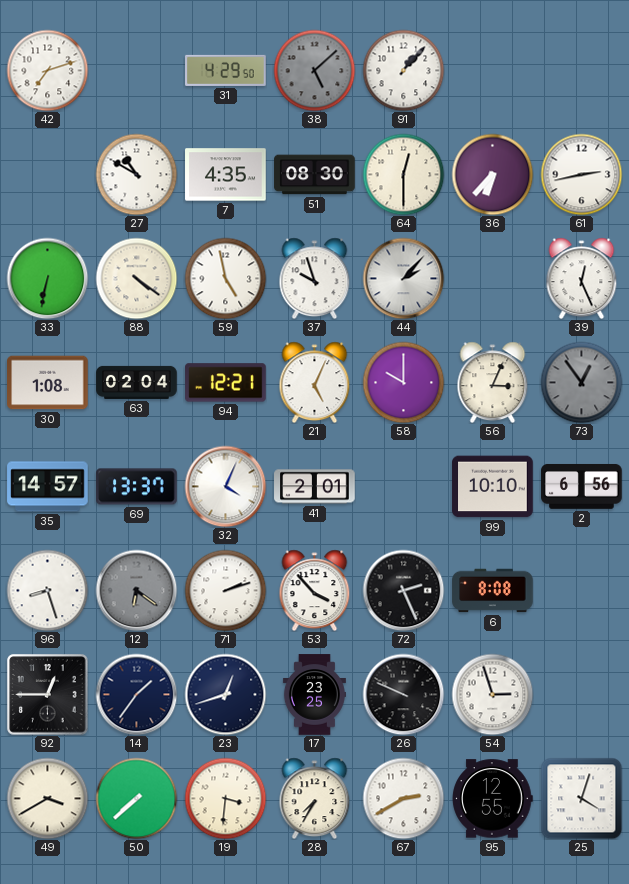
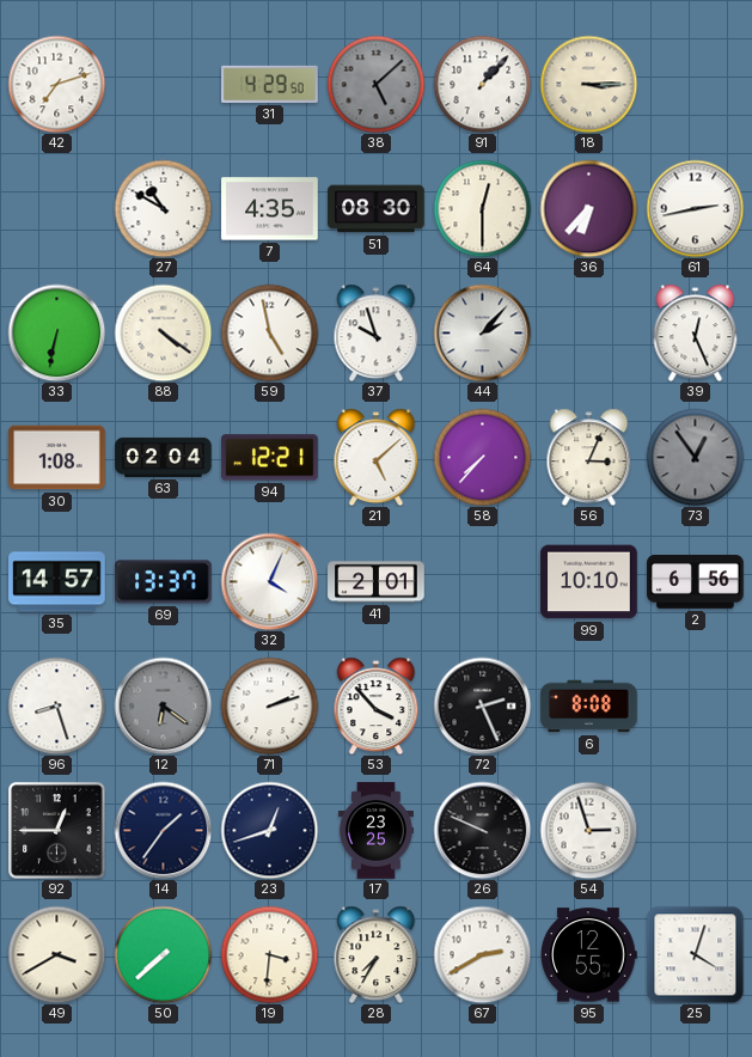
18: none -> 3:15
21: 5:04 -> 5:08
58: 10:00 -> 7:37
